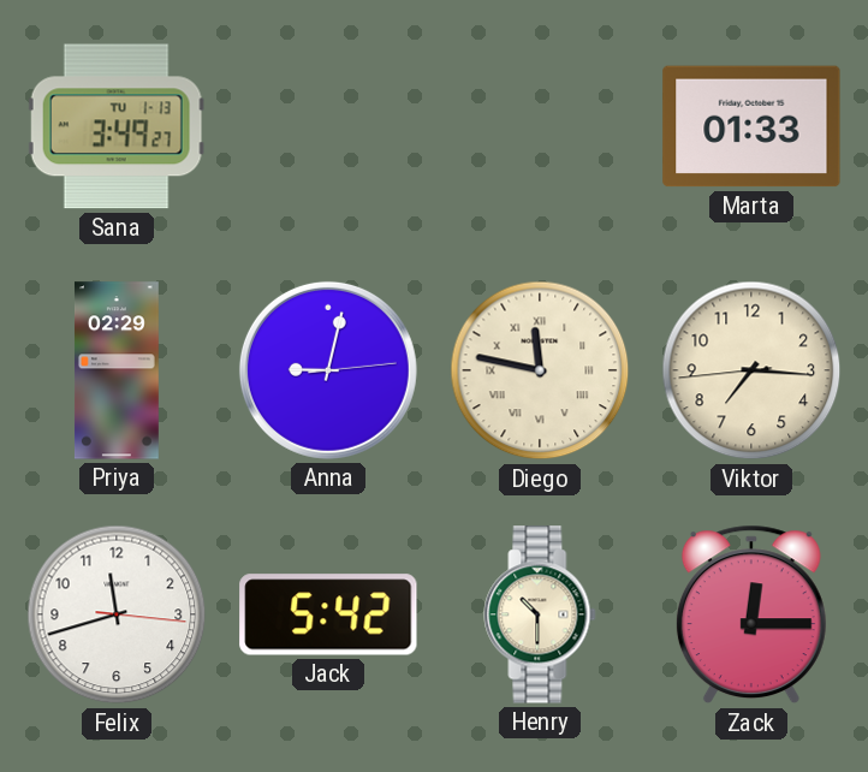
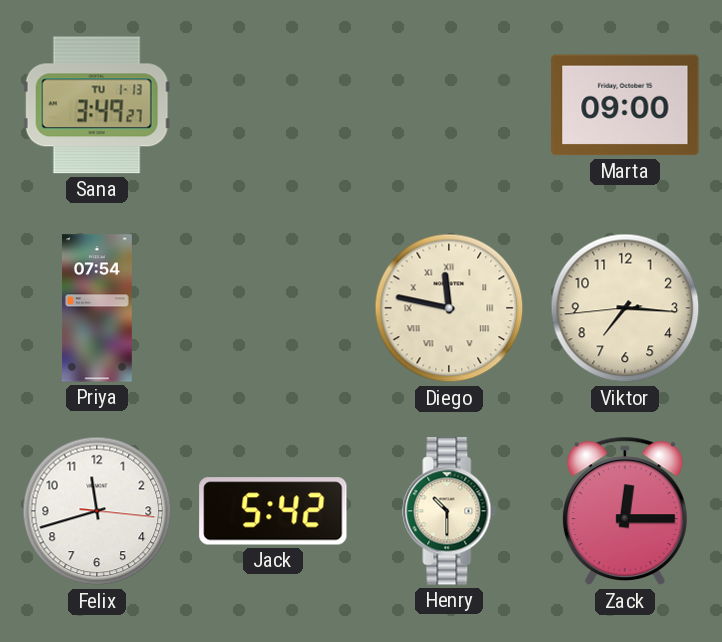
Marta: 01:33 -> 09:00
Priya: 02:29 -> 07:54
Anna: 9:02 -> none
